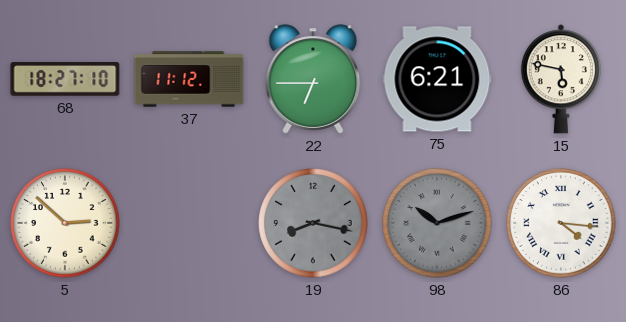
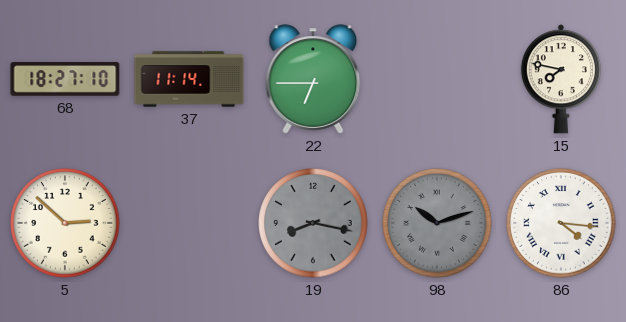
37: 11:12 -> 11:14
75: 6:21 -> none
15: 5:47 -> 7:47
